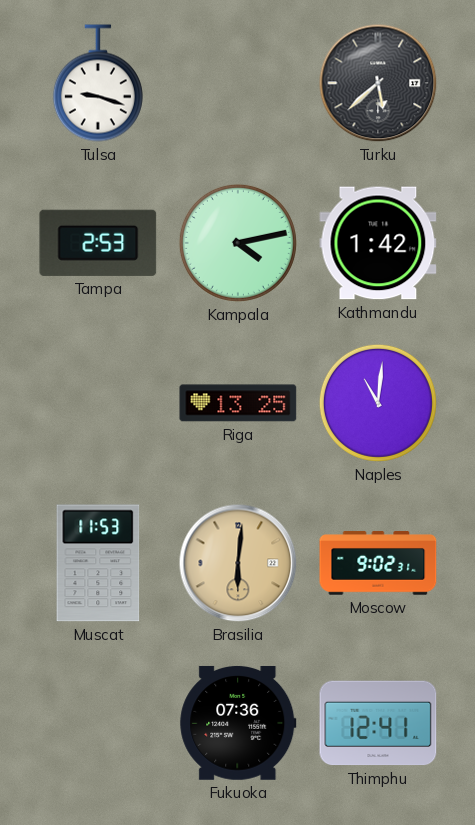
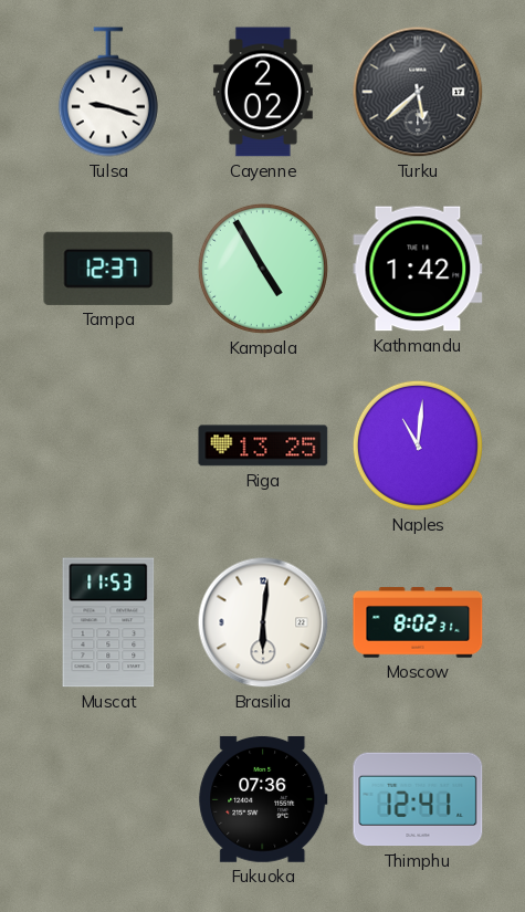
Cayenne: none -> 2:02
Tampa: 2:53 -> 12:37
Kampala: 4:13 -> 4:55
Brasilia dial: champagne -> white
Moscow: 9:02 -> 8:02
